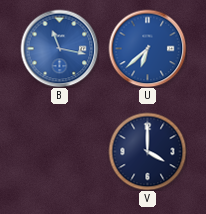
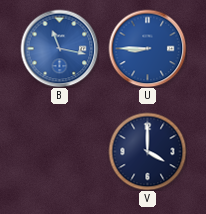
U: 6:38 -> 8:45
